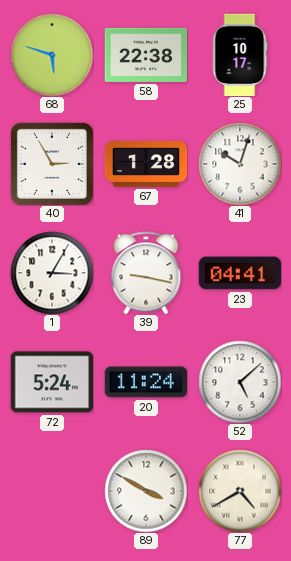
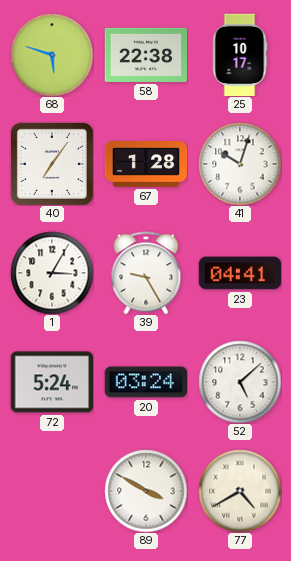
40: 2:55 -> 7:06
39: 9:17 -> 9:25
20: 11:24 -> 03:24
